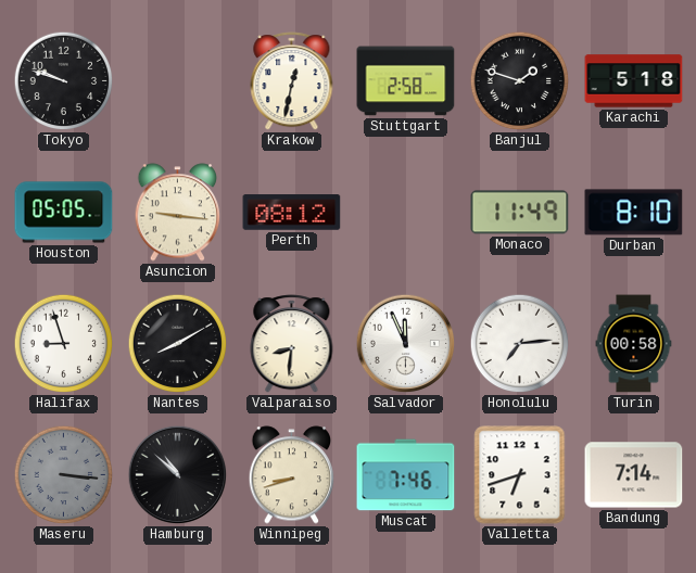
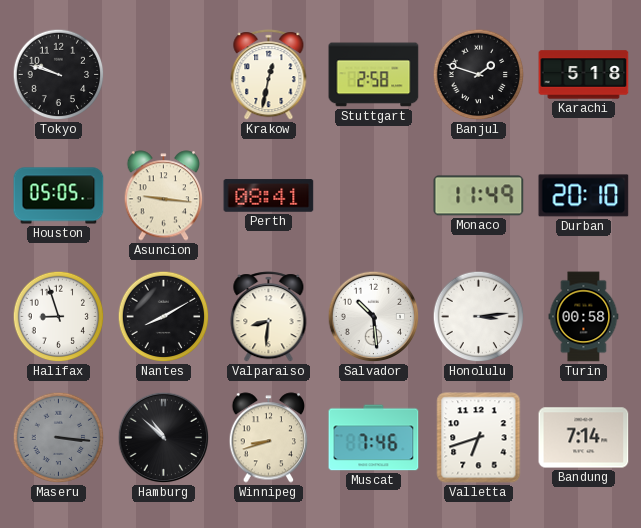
Perth: 08:12 -> 08:41
Durban: 8:10 -> 20:10
Salvador: 11:56 -> 10:29
Honolulu: 7:14 -> 3:14
